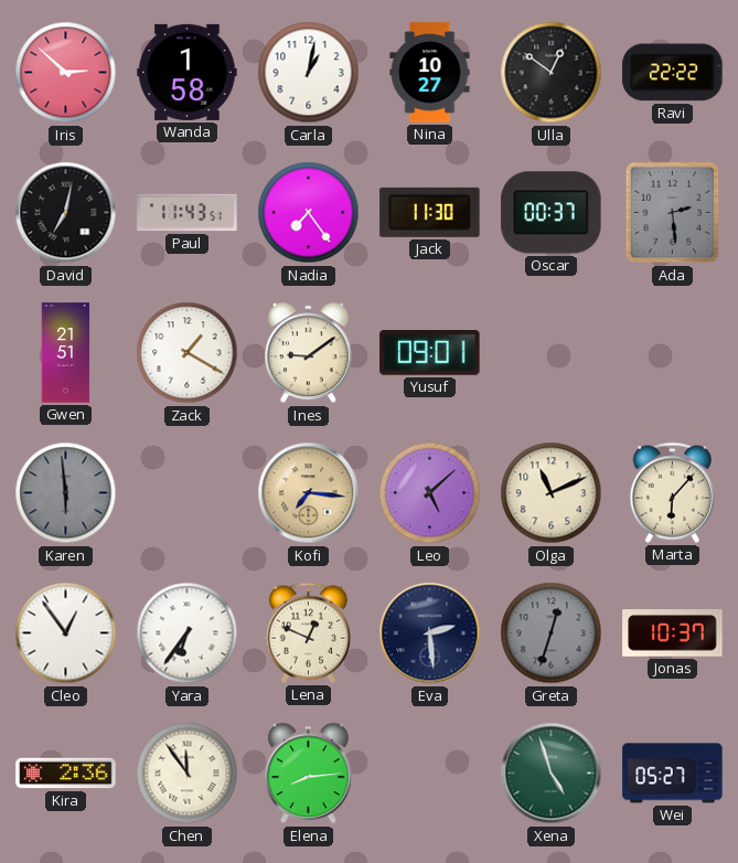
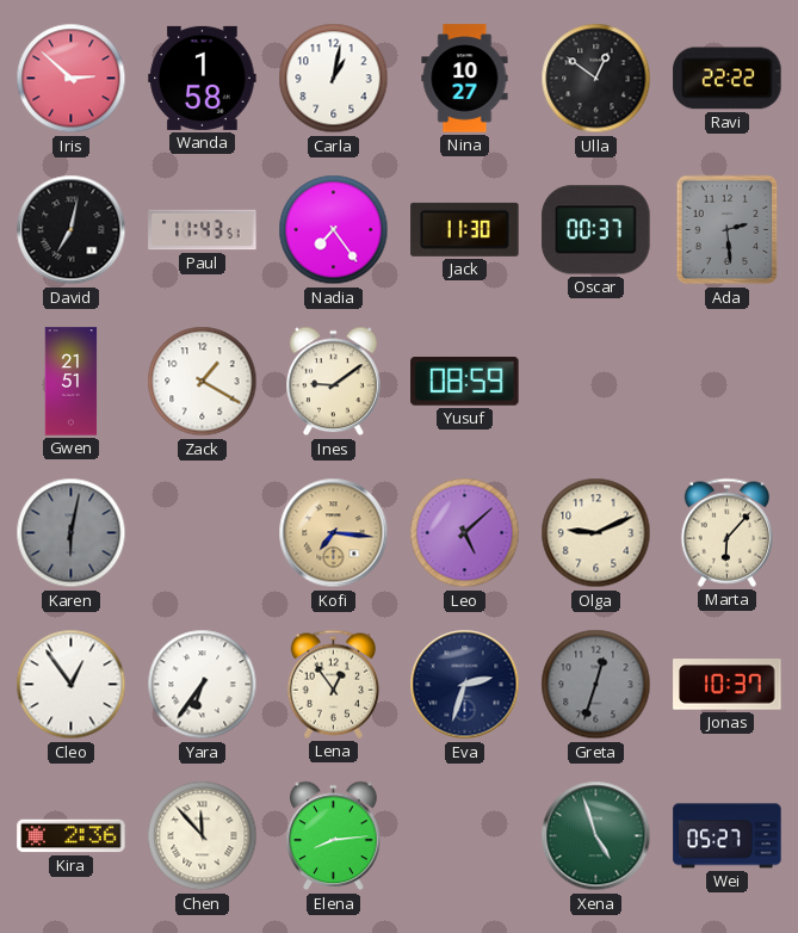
Yusuf: 09:01 -> 08:59
Karen: 5:59 -> 6:02
Olga: 11:11 -> 9:11
Lena: 12:49 -> 12:54
Eva: 2:29 -> 2:33
Chen: 11:54 -> 11:53
